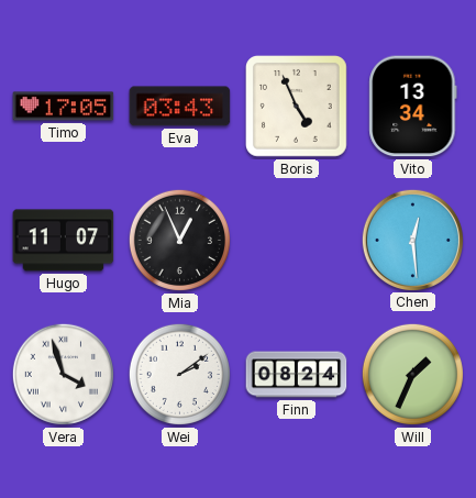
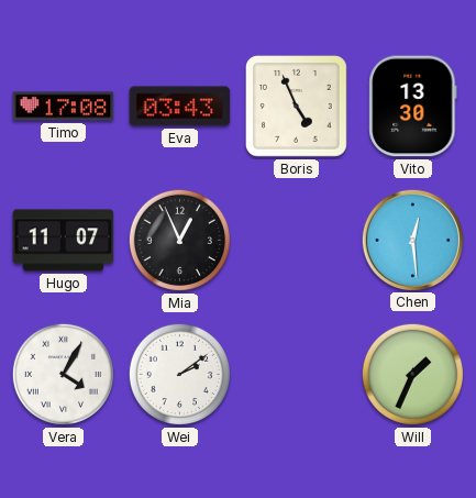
Timo: 17:05 -> 17:08
Vito: 13:34 -> 13:30
Vera: 3:57 -> 4:05
Finn: 08:24 -> none
